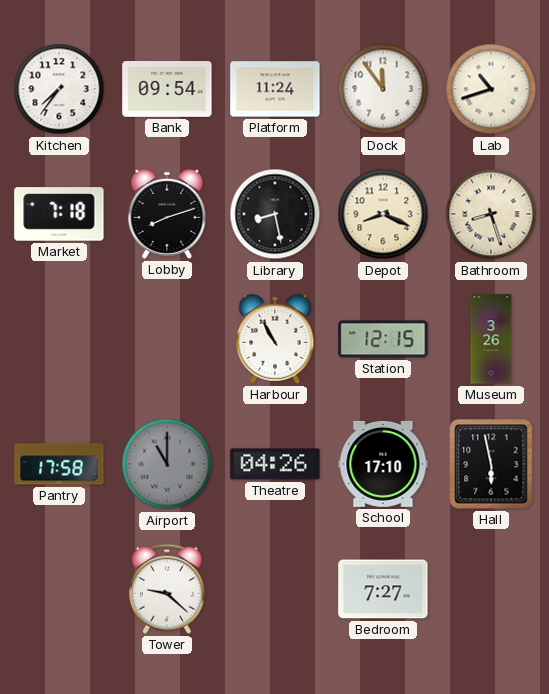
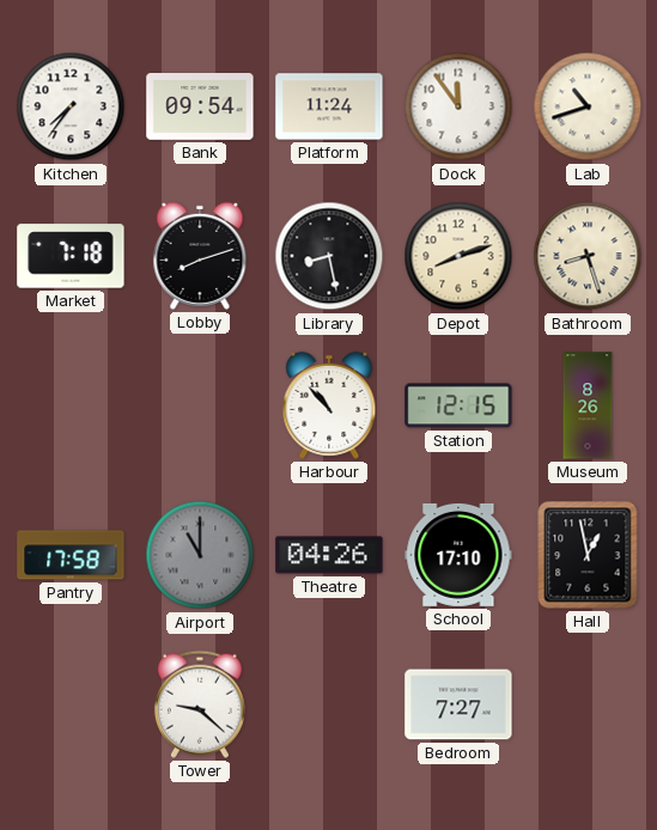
Depot: 8:19 -> 8:12
Harbour: 10:55 -> 10:53
Museum: 3:26 -> 8:26
Hall: 5:58 -> 12:58
